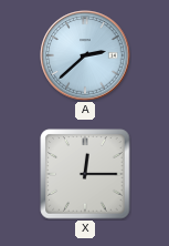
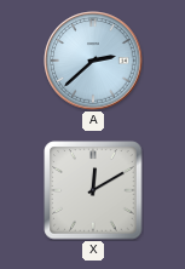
X: 12:15 -> 12:10
